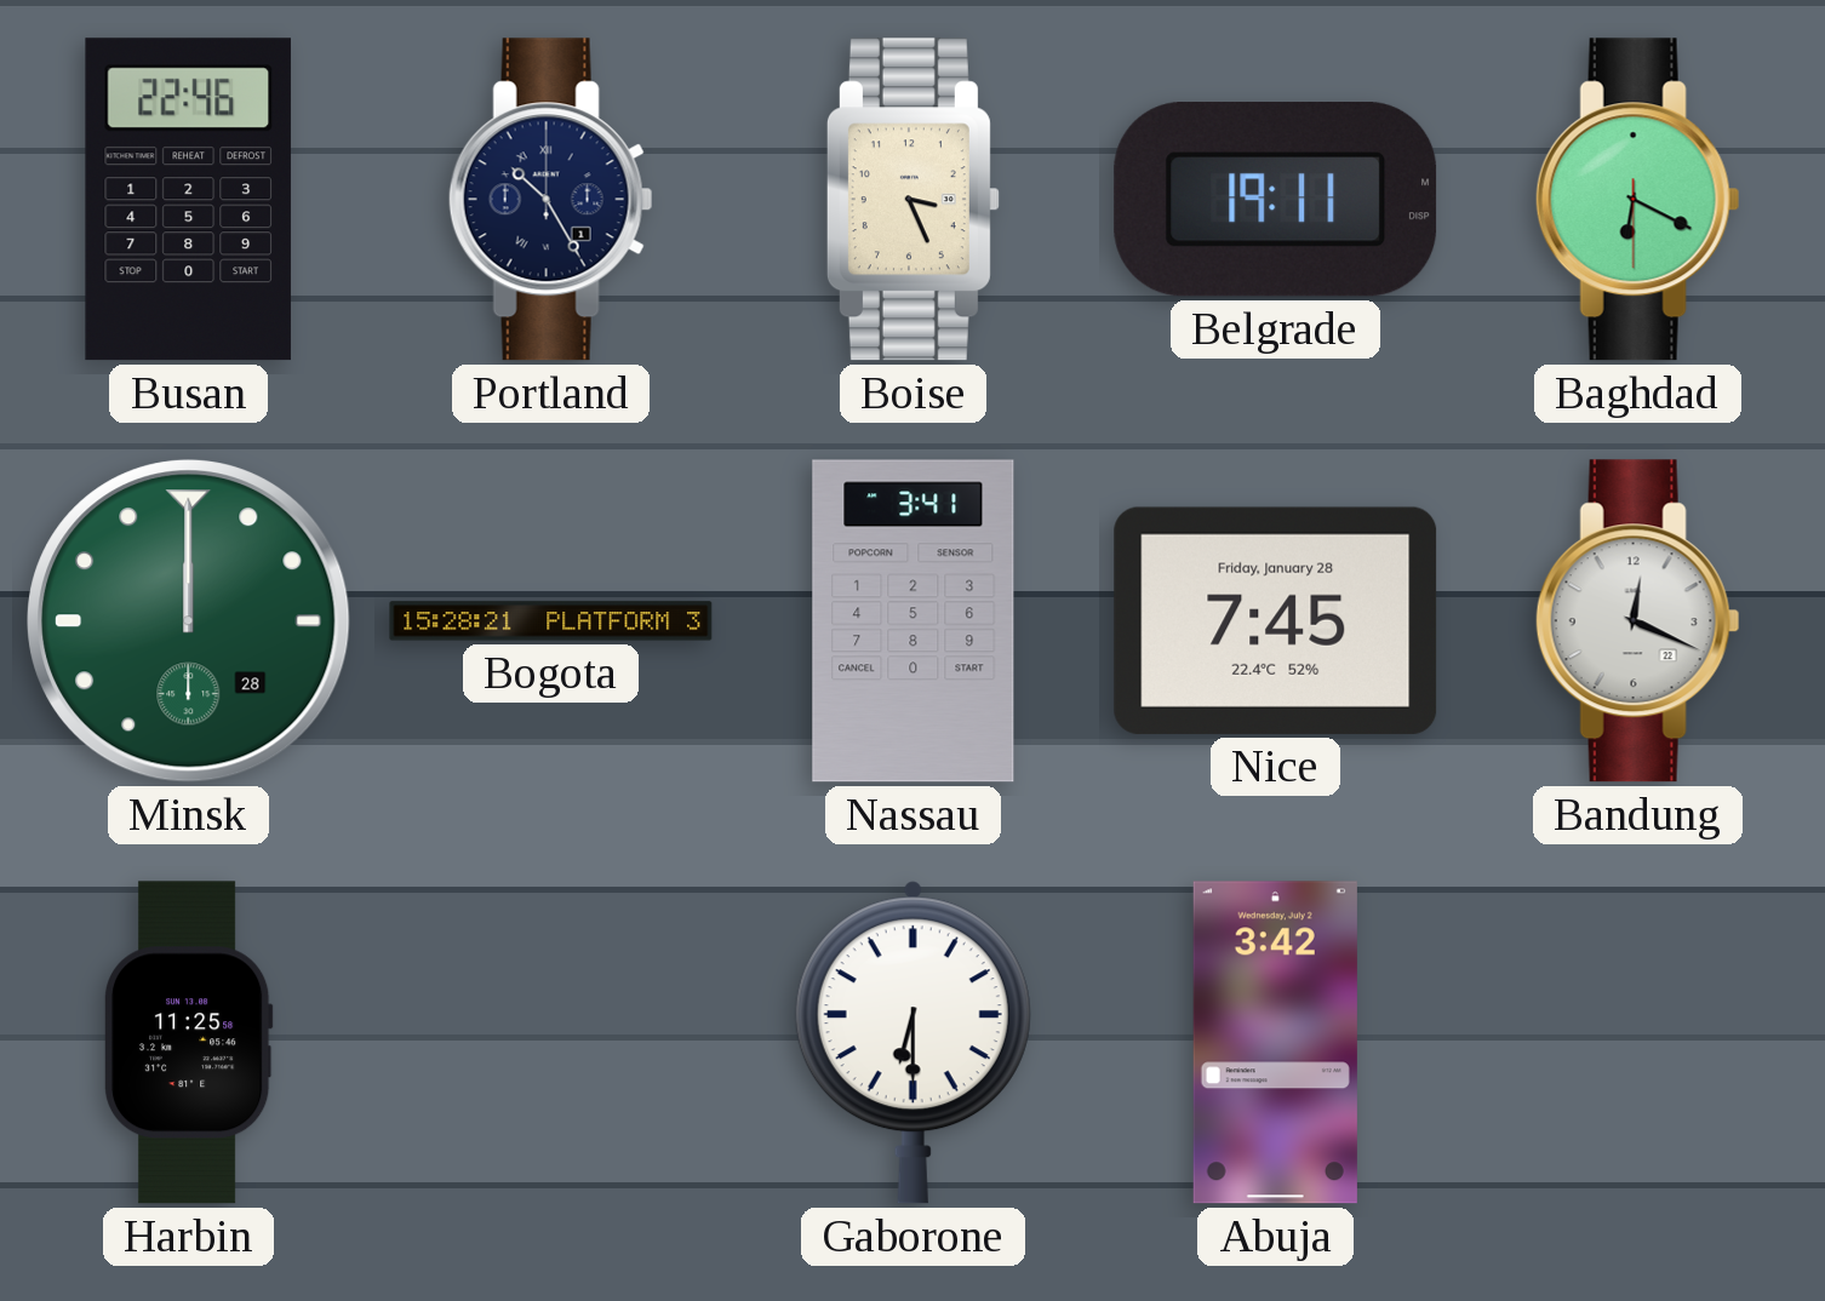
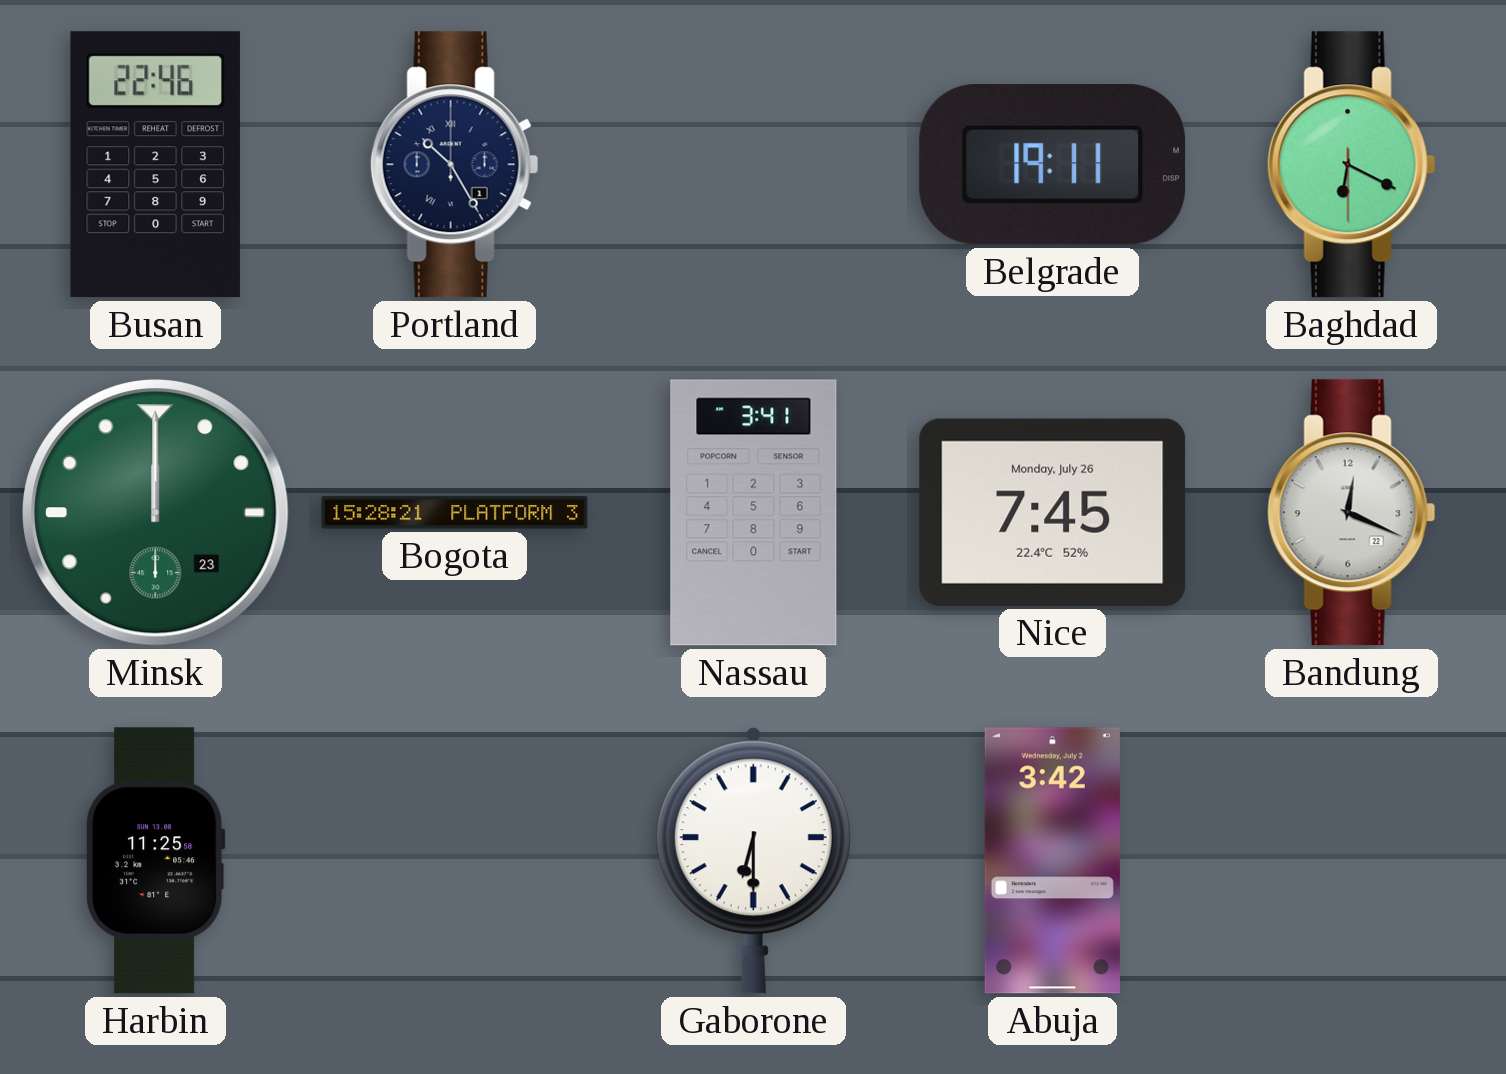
Boise: 3:26 -> none
Minsk date: 28 -> 23
Nice date: Friday, January 28 -> Monday, July 26
